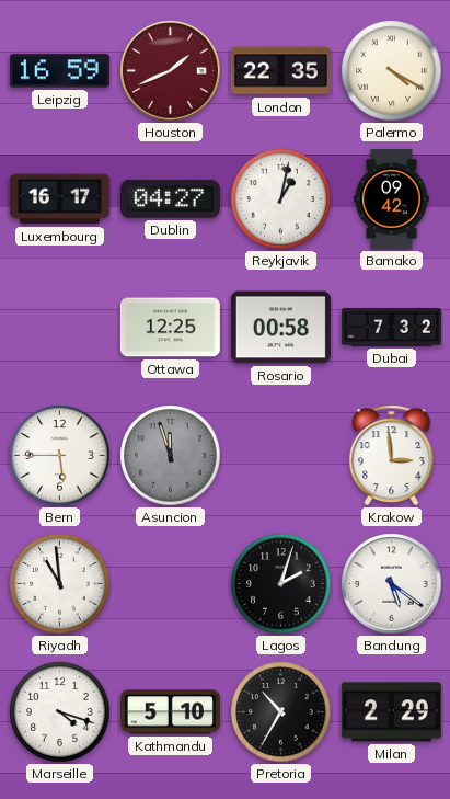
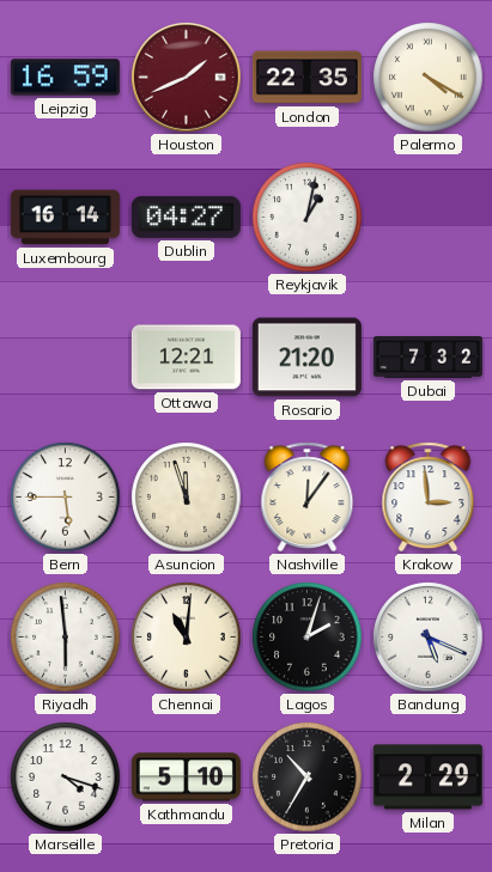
Luxembourg: 16:17 -> 16:14
Bamako: 09:42 -> none
Ottawa: 12:25 -> 12:21
Rosario: 00:58 -> 21:20
Asuncion dial: grey -> cream
Nashville: none -> 12:06
Riyadh: 10:59 -> 5:59
Chennai: none -> 11:01
Bandung: 5:21 -> 5:19
